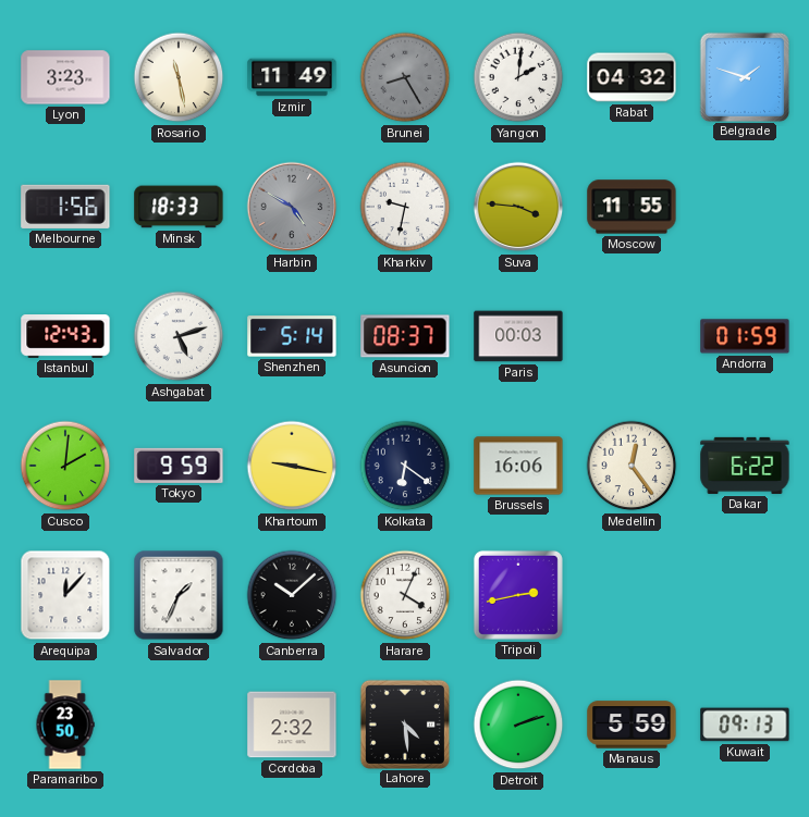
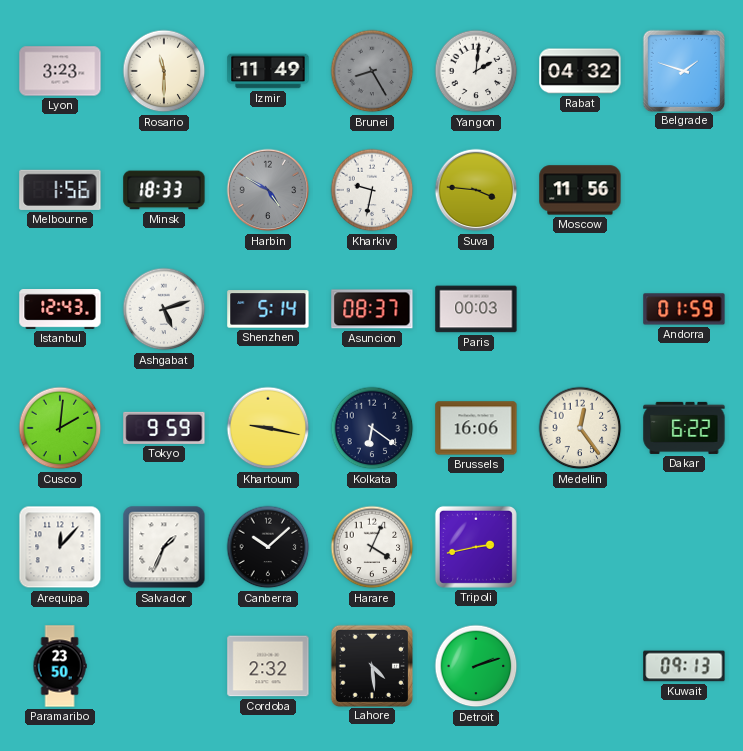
Rosario: 11:28 -> 11:30
Moscow: 11:55 -> 11:56
Manaus: 5:59 -> none
